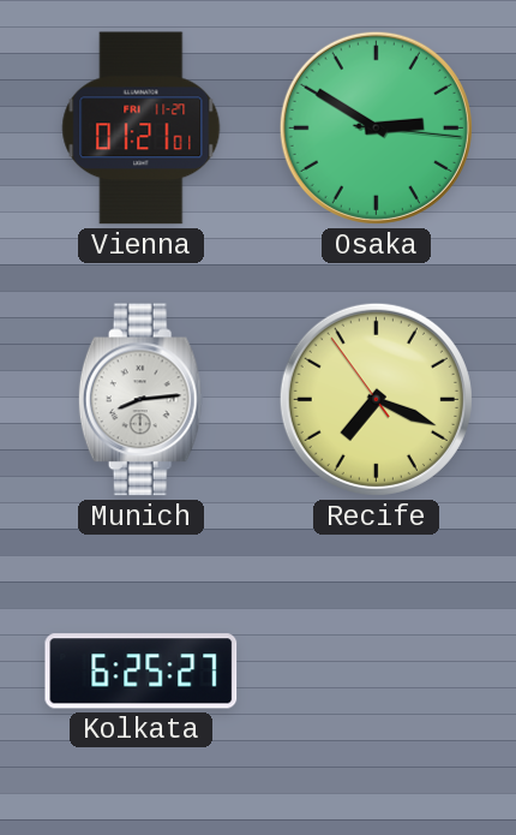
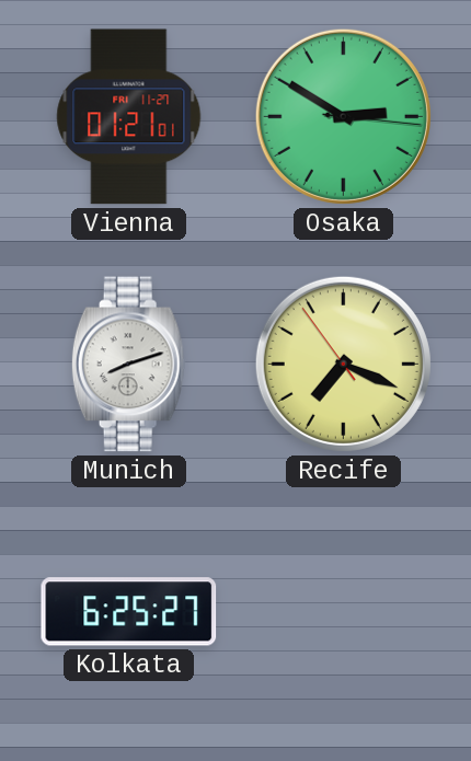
Munich: 8:14 -> 8:12
